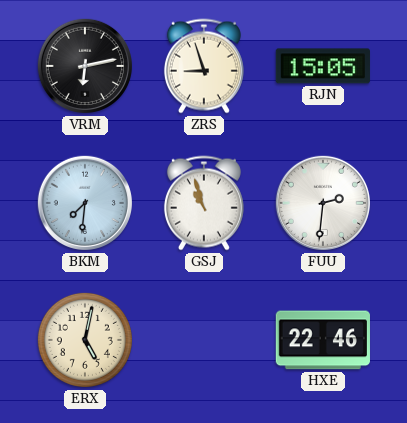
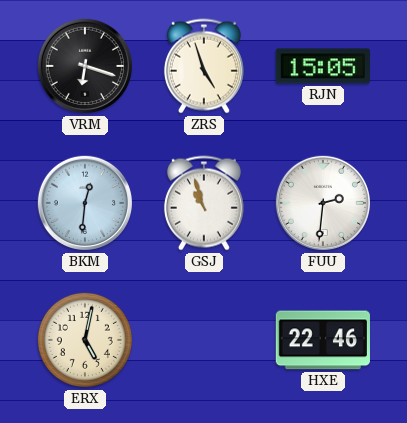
VRM: 6:13 -> 6:18
ZRS: 8:57 -> 4:57
BKM: 7:31 -> 12:31
